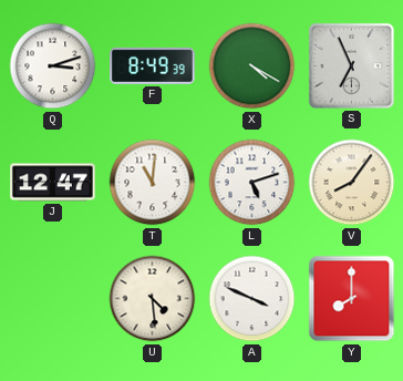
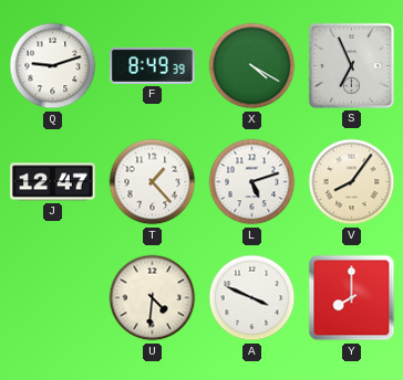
Q: 3:12 -> 9:12
T: 11:01 -> 1:23
U: 4:29 -> 4:31
